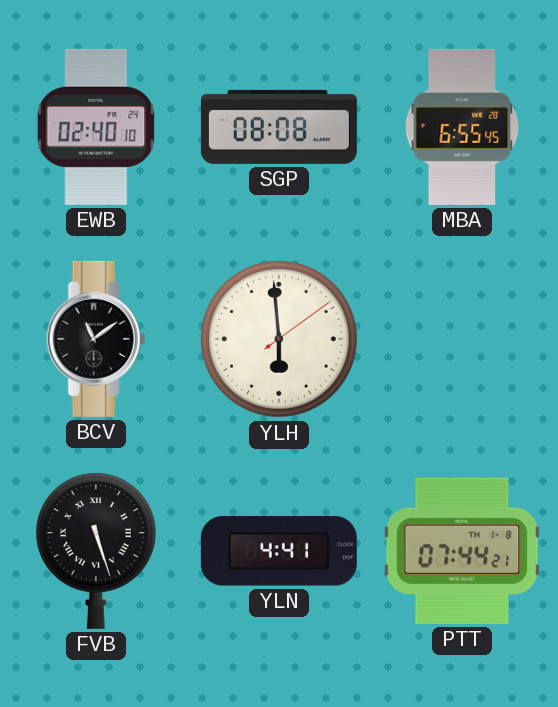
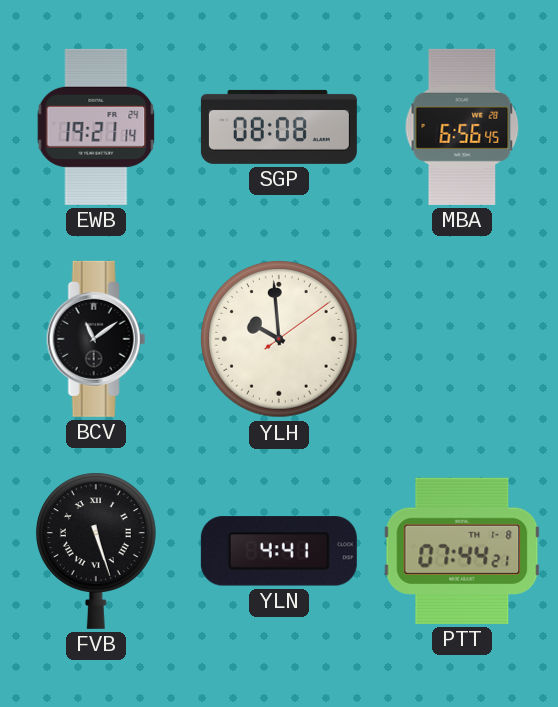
EWB: 02:40 -> 19:21
MBA: 6:55 -> 6:56
YLH: 5:59 -> 9:59
